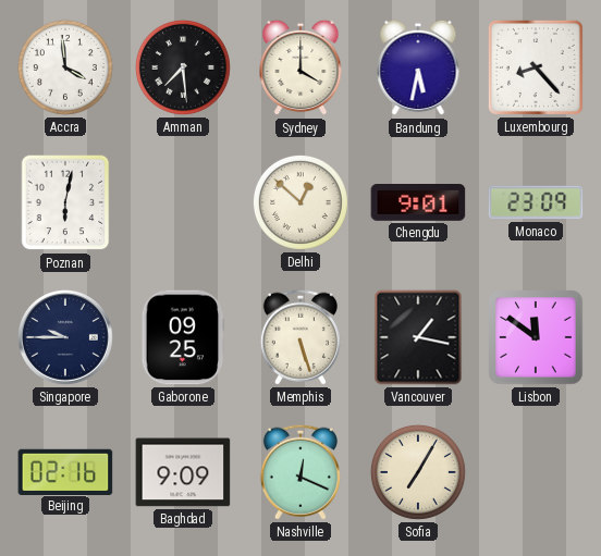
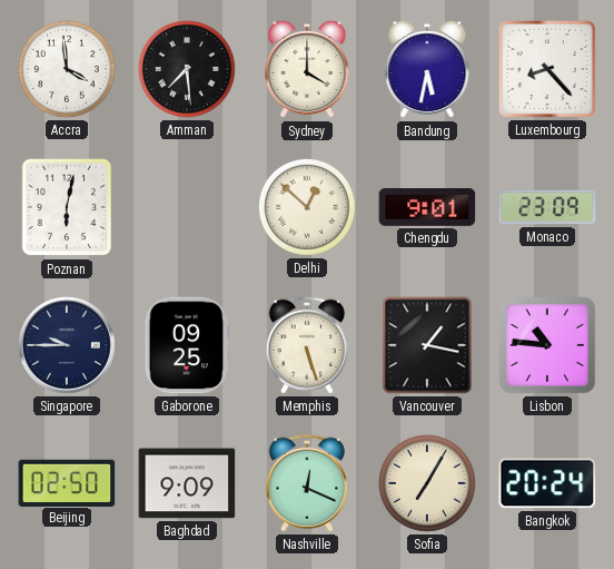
Lisbon: 11:51 -> 10:46
Beijing: 02:16 -> 02:50
Bangkok: none -> 20:24
